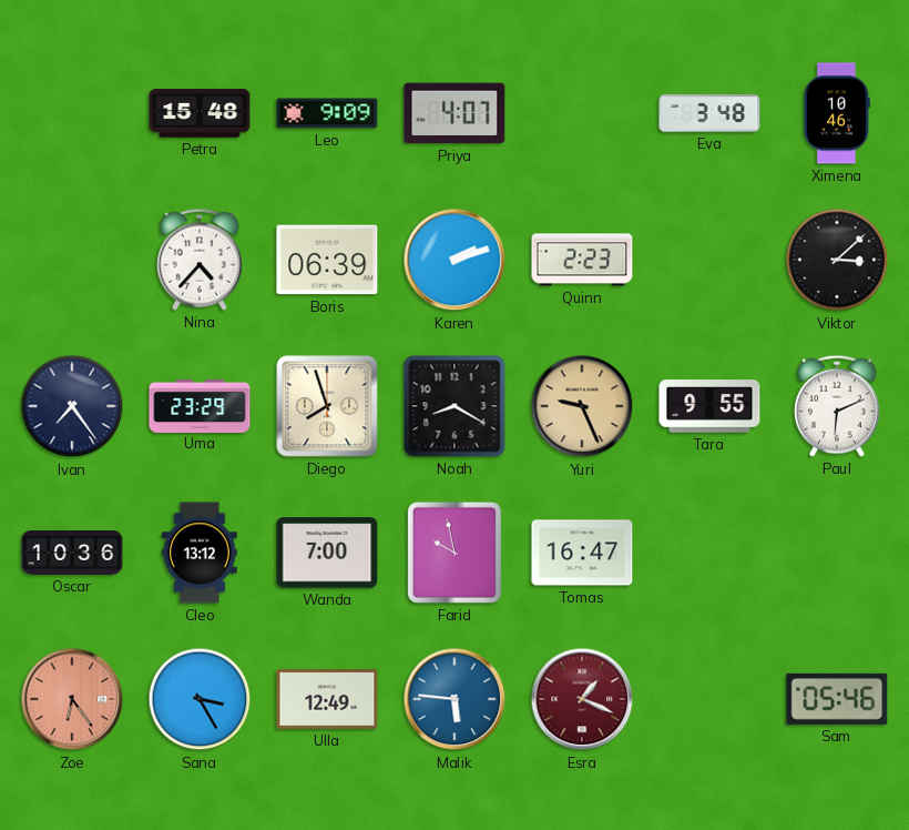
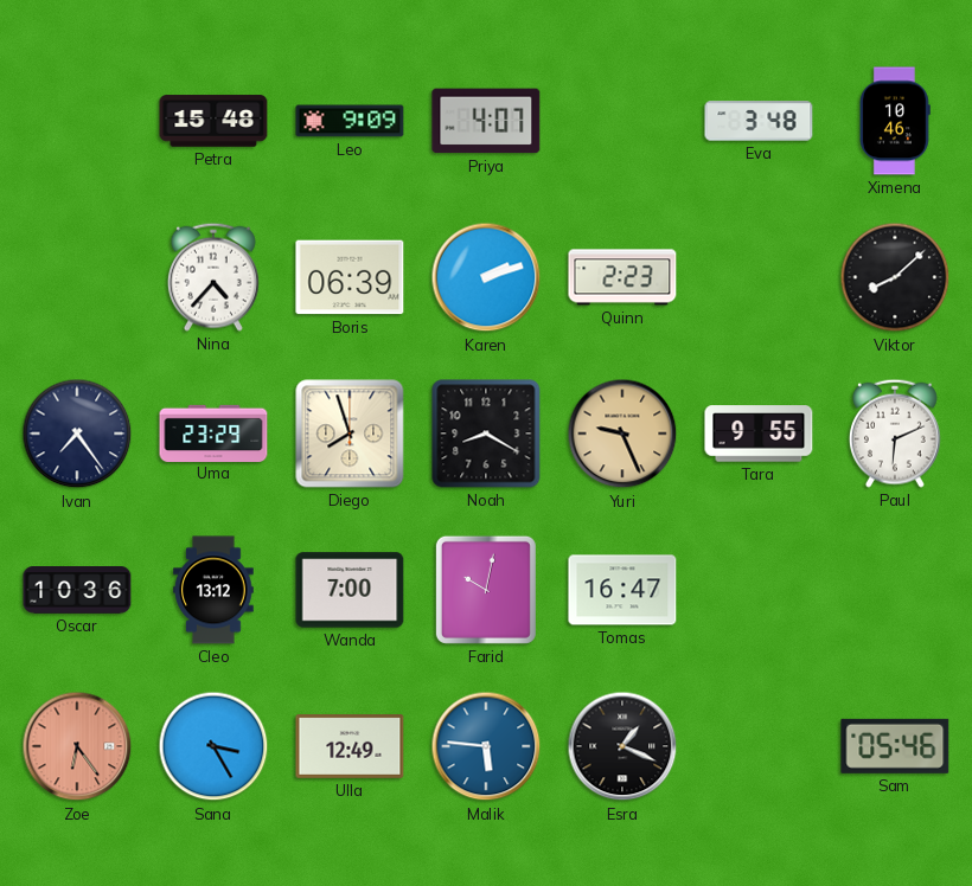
Viktor: 3:08 -> 8:08
Farid: 9:58 -> 10:02
Esra dial: burgundy -> black
